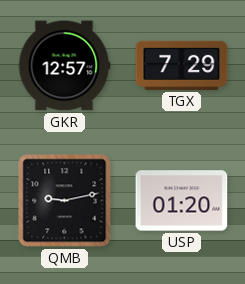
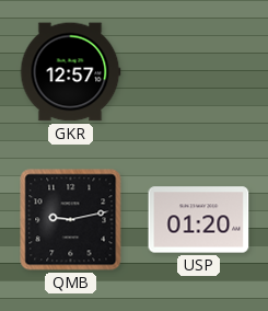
TGX: 7:29 -> none
